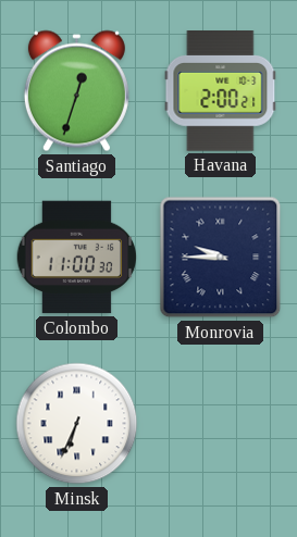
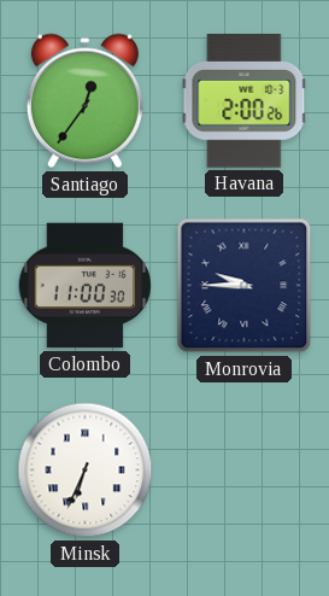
Santiago: 12:33 -> 12:36
Havana: 2:00:21 -> 2:00:26
